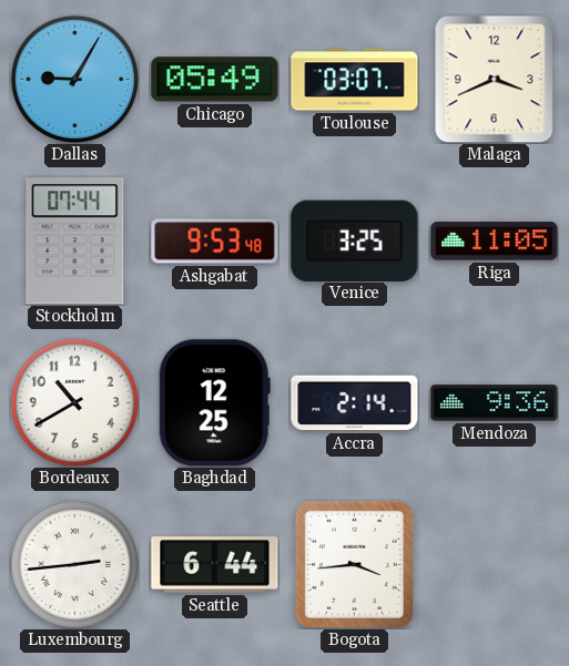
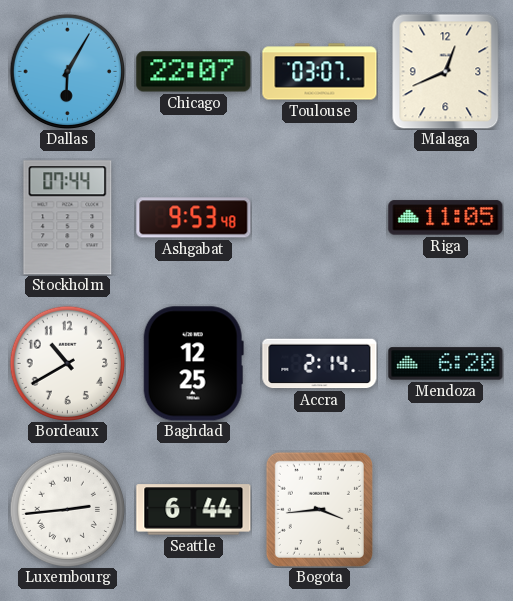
Dallas: 9:05 -> 6:05
Chicago: 05:49 -> 22:07
Malaga: 3:41 -> 12:41
Venice: 3:25 -> none
Mendoza: 9:36 -> 6:20
